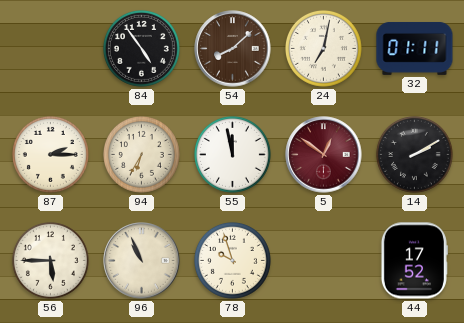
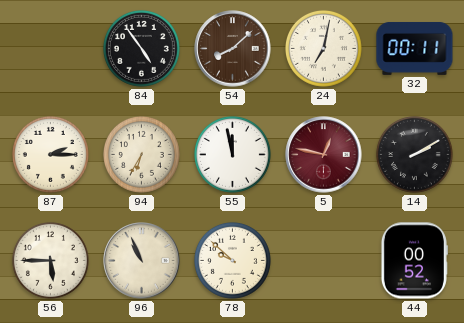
32: 01:11 -> 00:11
5: 12:51 -> 12:47
78: 9:57 -> 9:52
44: 17:52 -> 00:52
